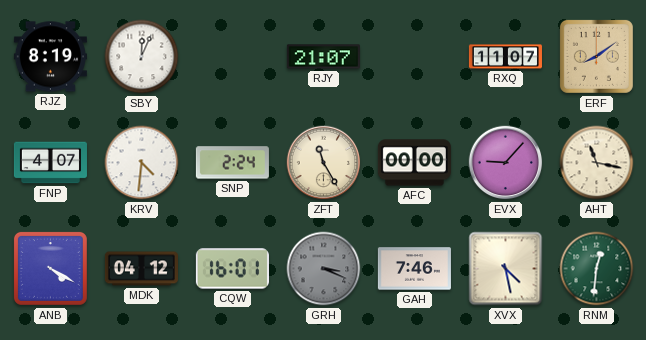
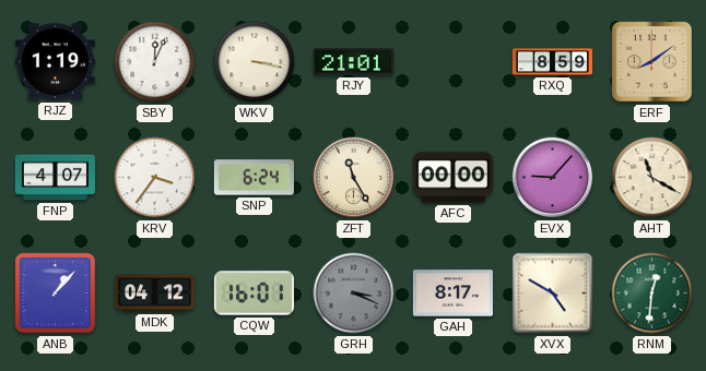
RJZ: 8:19 -> 1:19
WKV: none -> 3:17
RJY: 21:07 -> 21:01
RXQ: 11:07 -> 8:59
KRV: 4:31 -> 3:36
SNP: 2:24 -> 6:24
AHT: 11:17 -> 11:20
ANB: 4:20 -> 1:07
GAH: 7:46 -> 8:17
XVX: 4:28 -> 4:50
